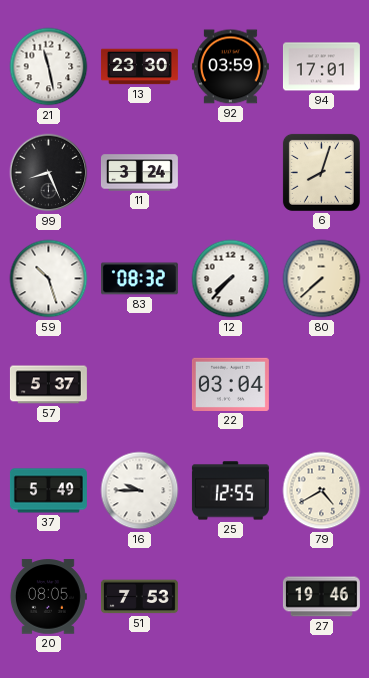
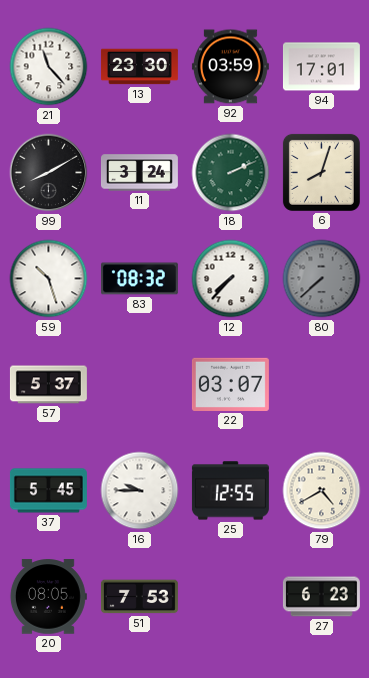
21: 11:28 -> 11:23
99: 8:26 -> 8:10
18: none -> 2:11
80 dial: cream -> grey
22: 03:04 -> 03:07
37: 5:49 -> 5:45
27: 19:46 -> 6:23
